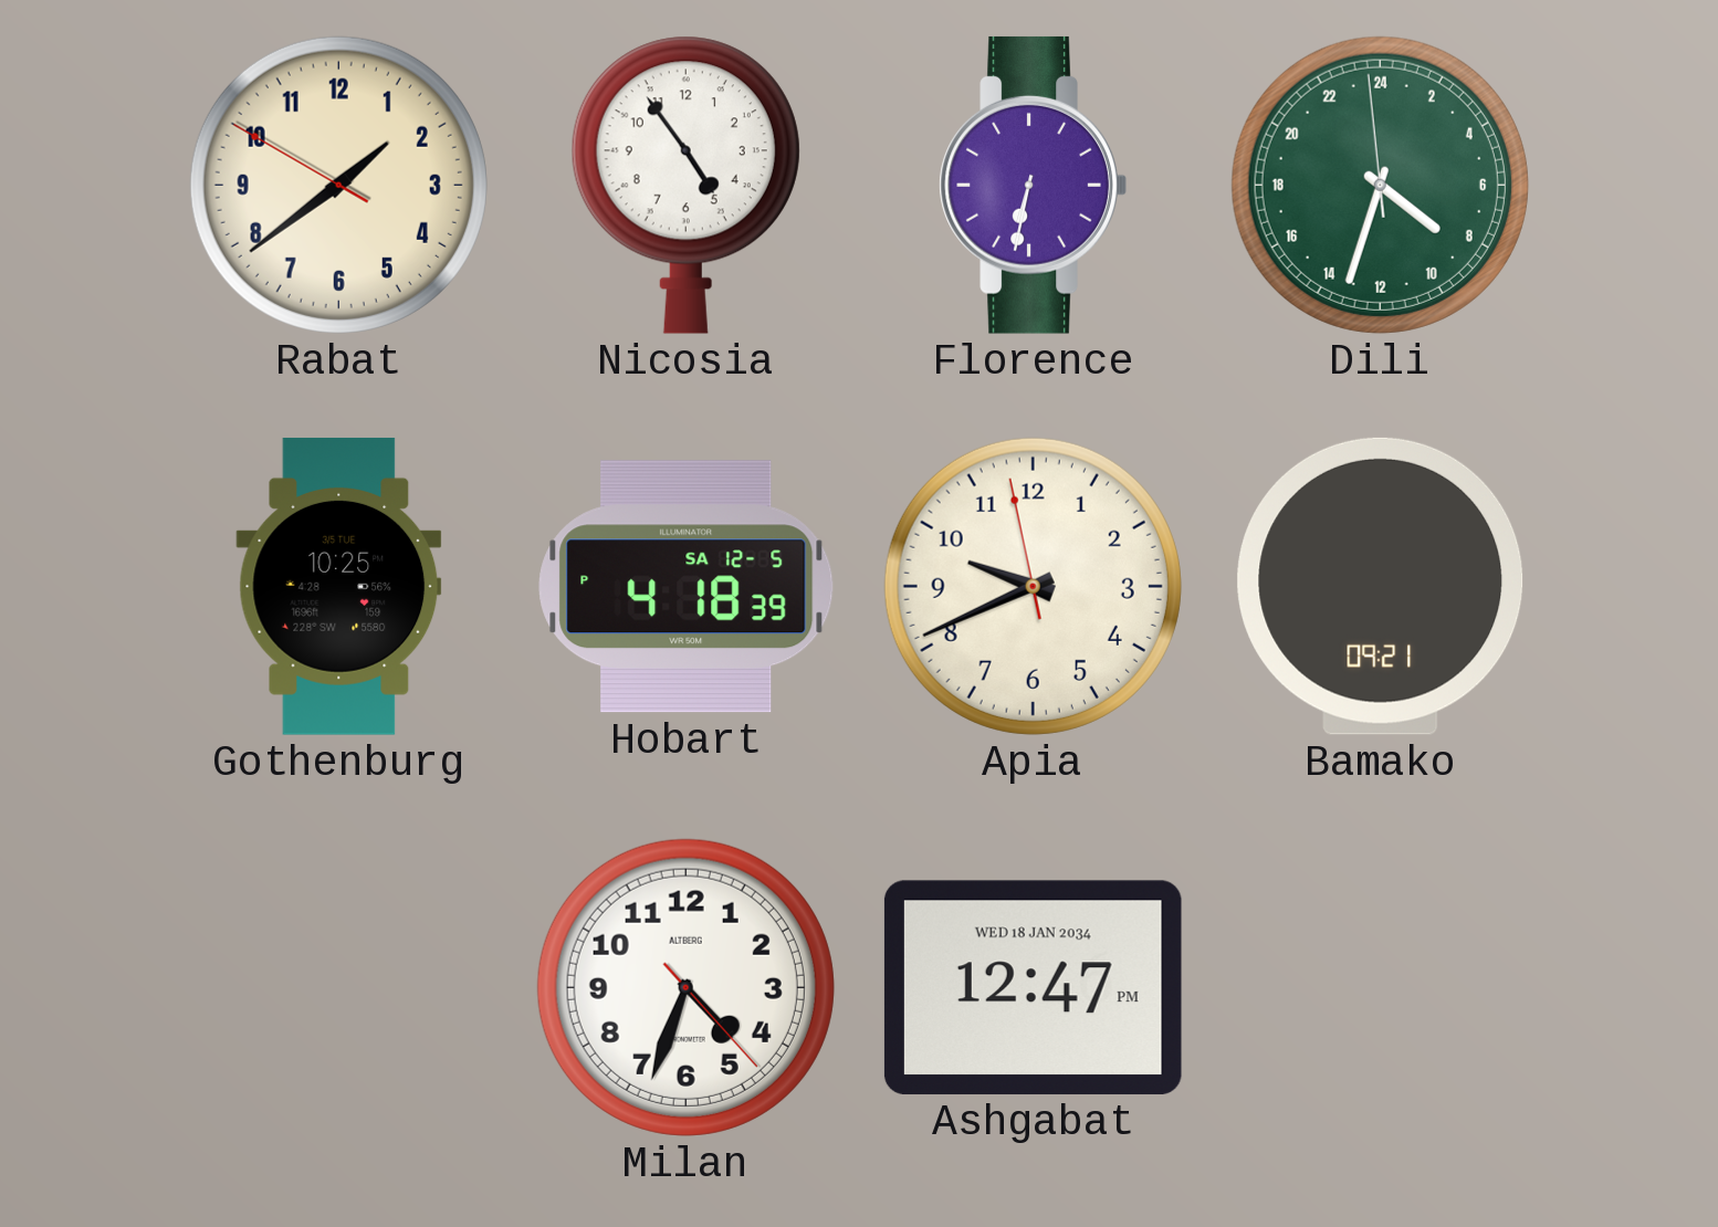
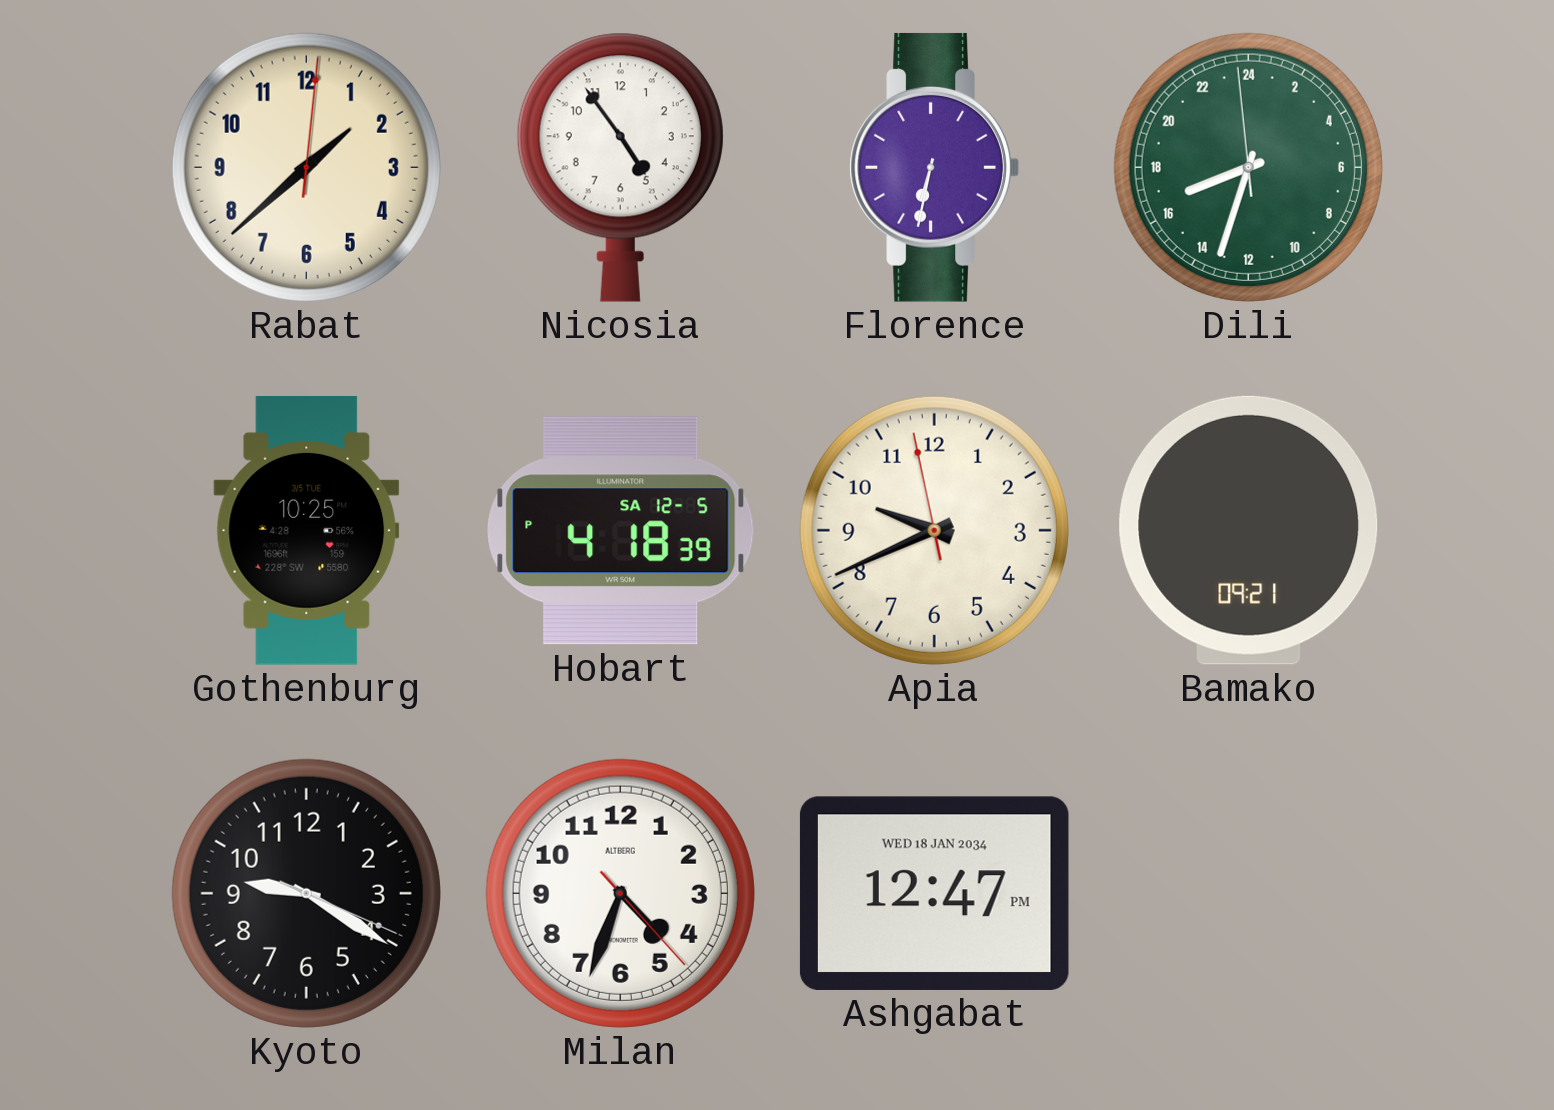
Rabat: 1:38:50 -> 1:38:01
Dili: 8:32 -> 16:32
Kyoto: none -> 9:20
